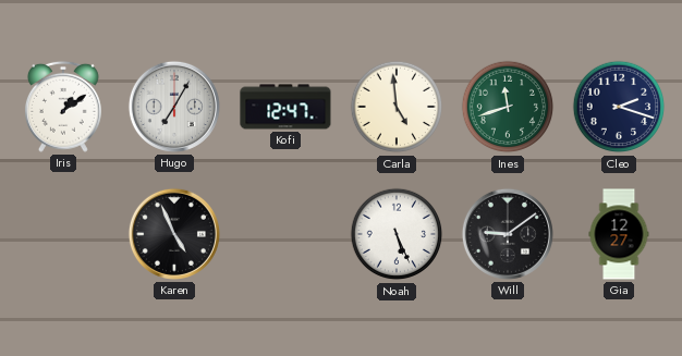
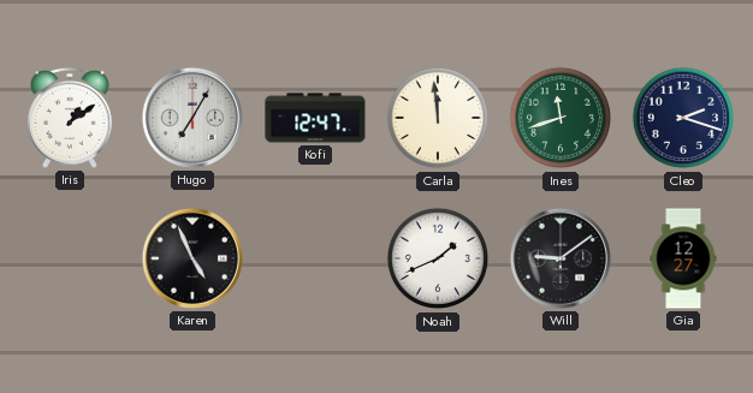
Carla: 4:59 -> 11:59
Noah: 5:26 -> 1:41
